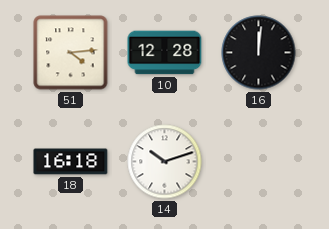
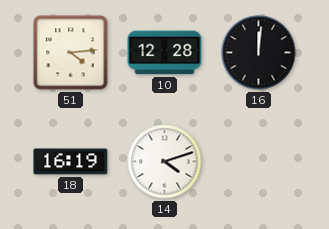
18: 16:18 -> 16:19
14: 10:12 -> 4:12
